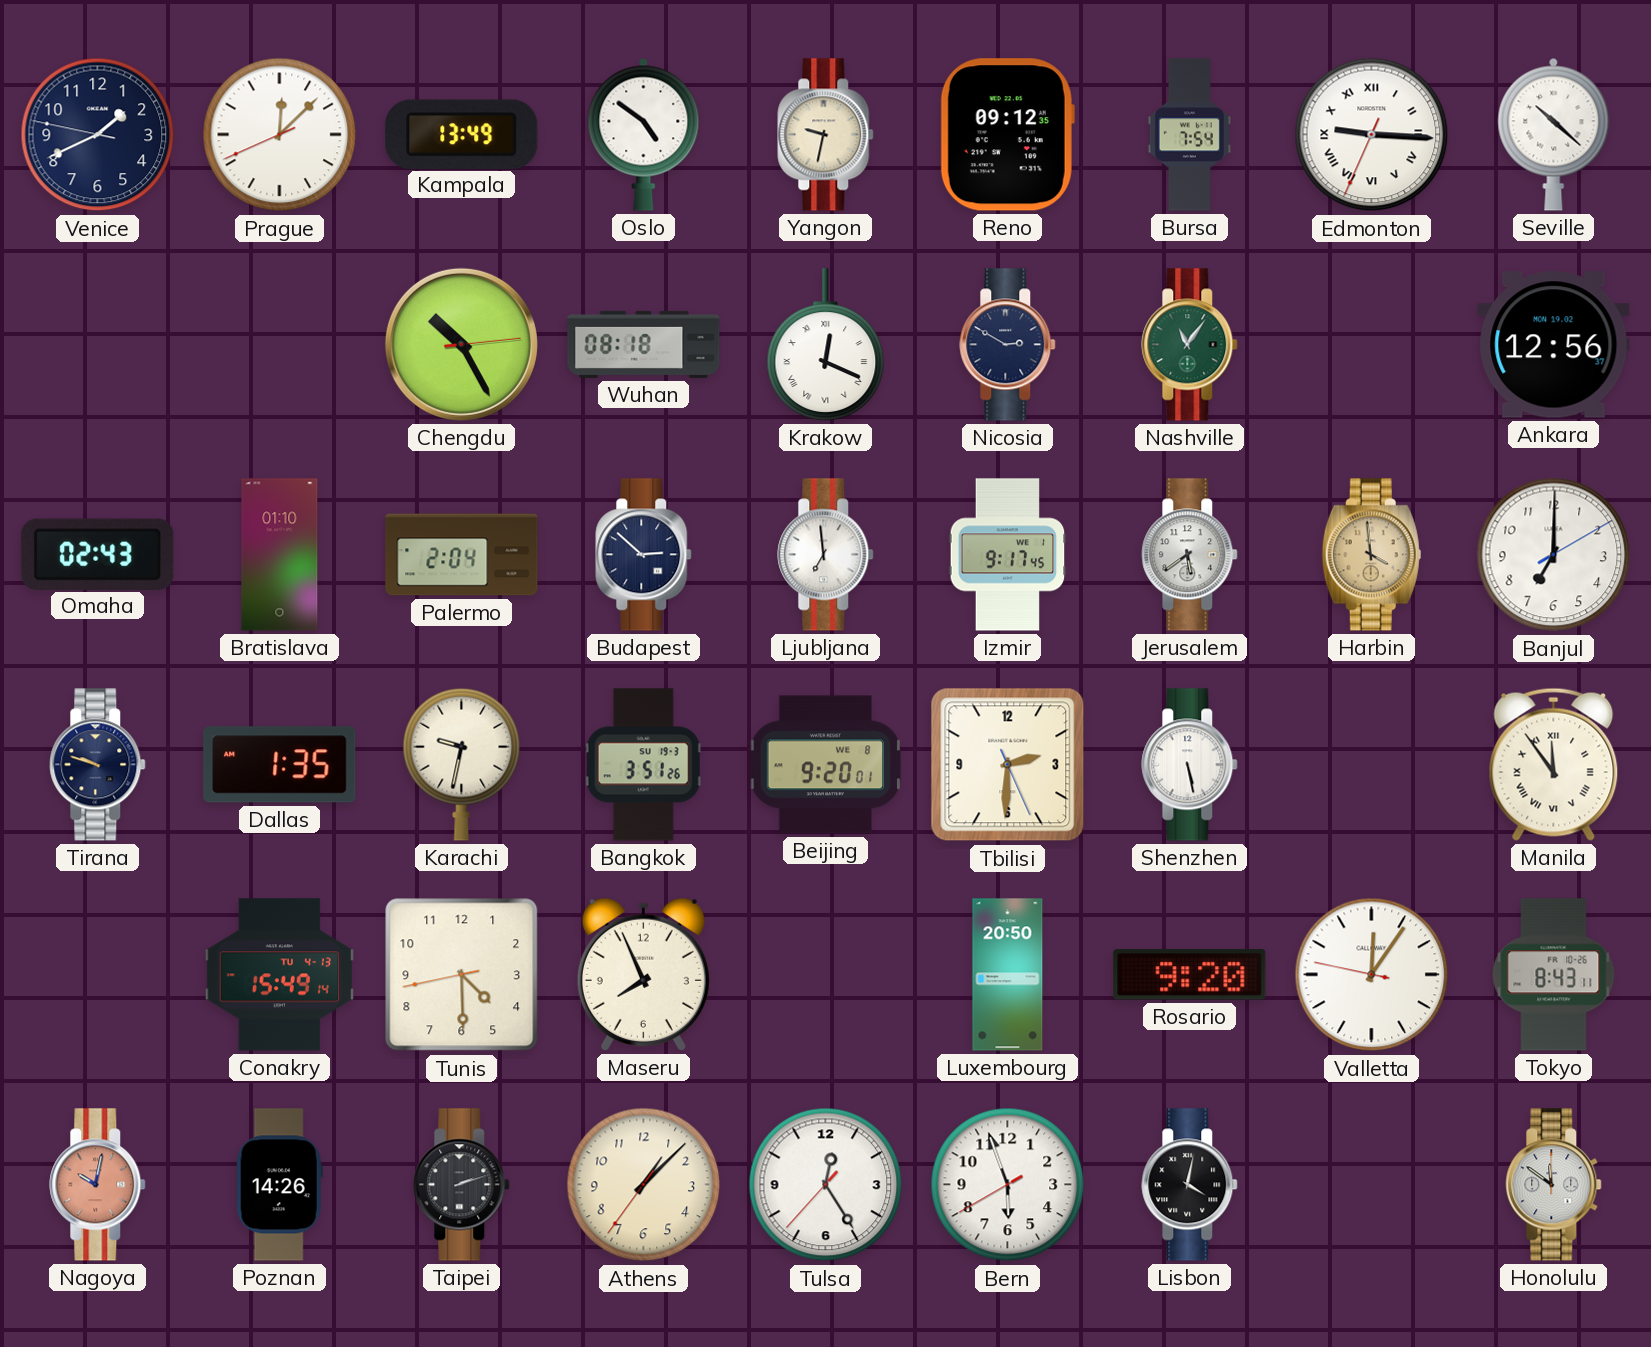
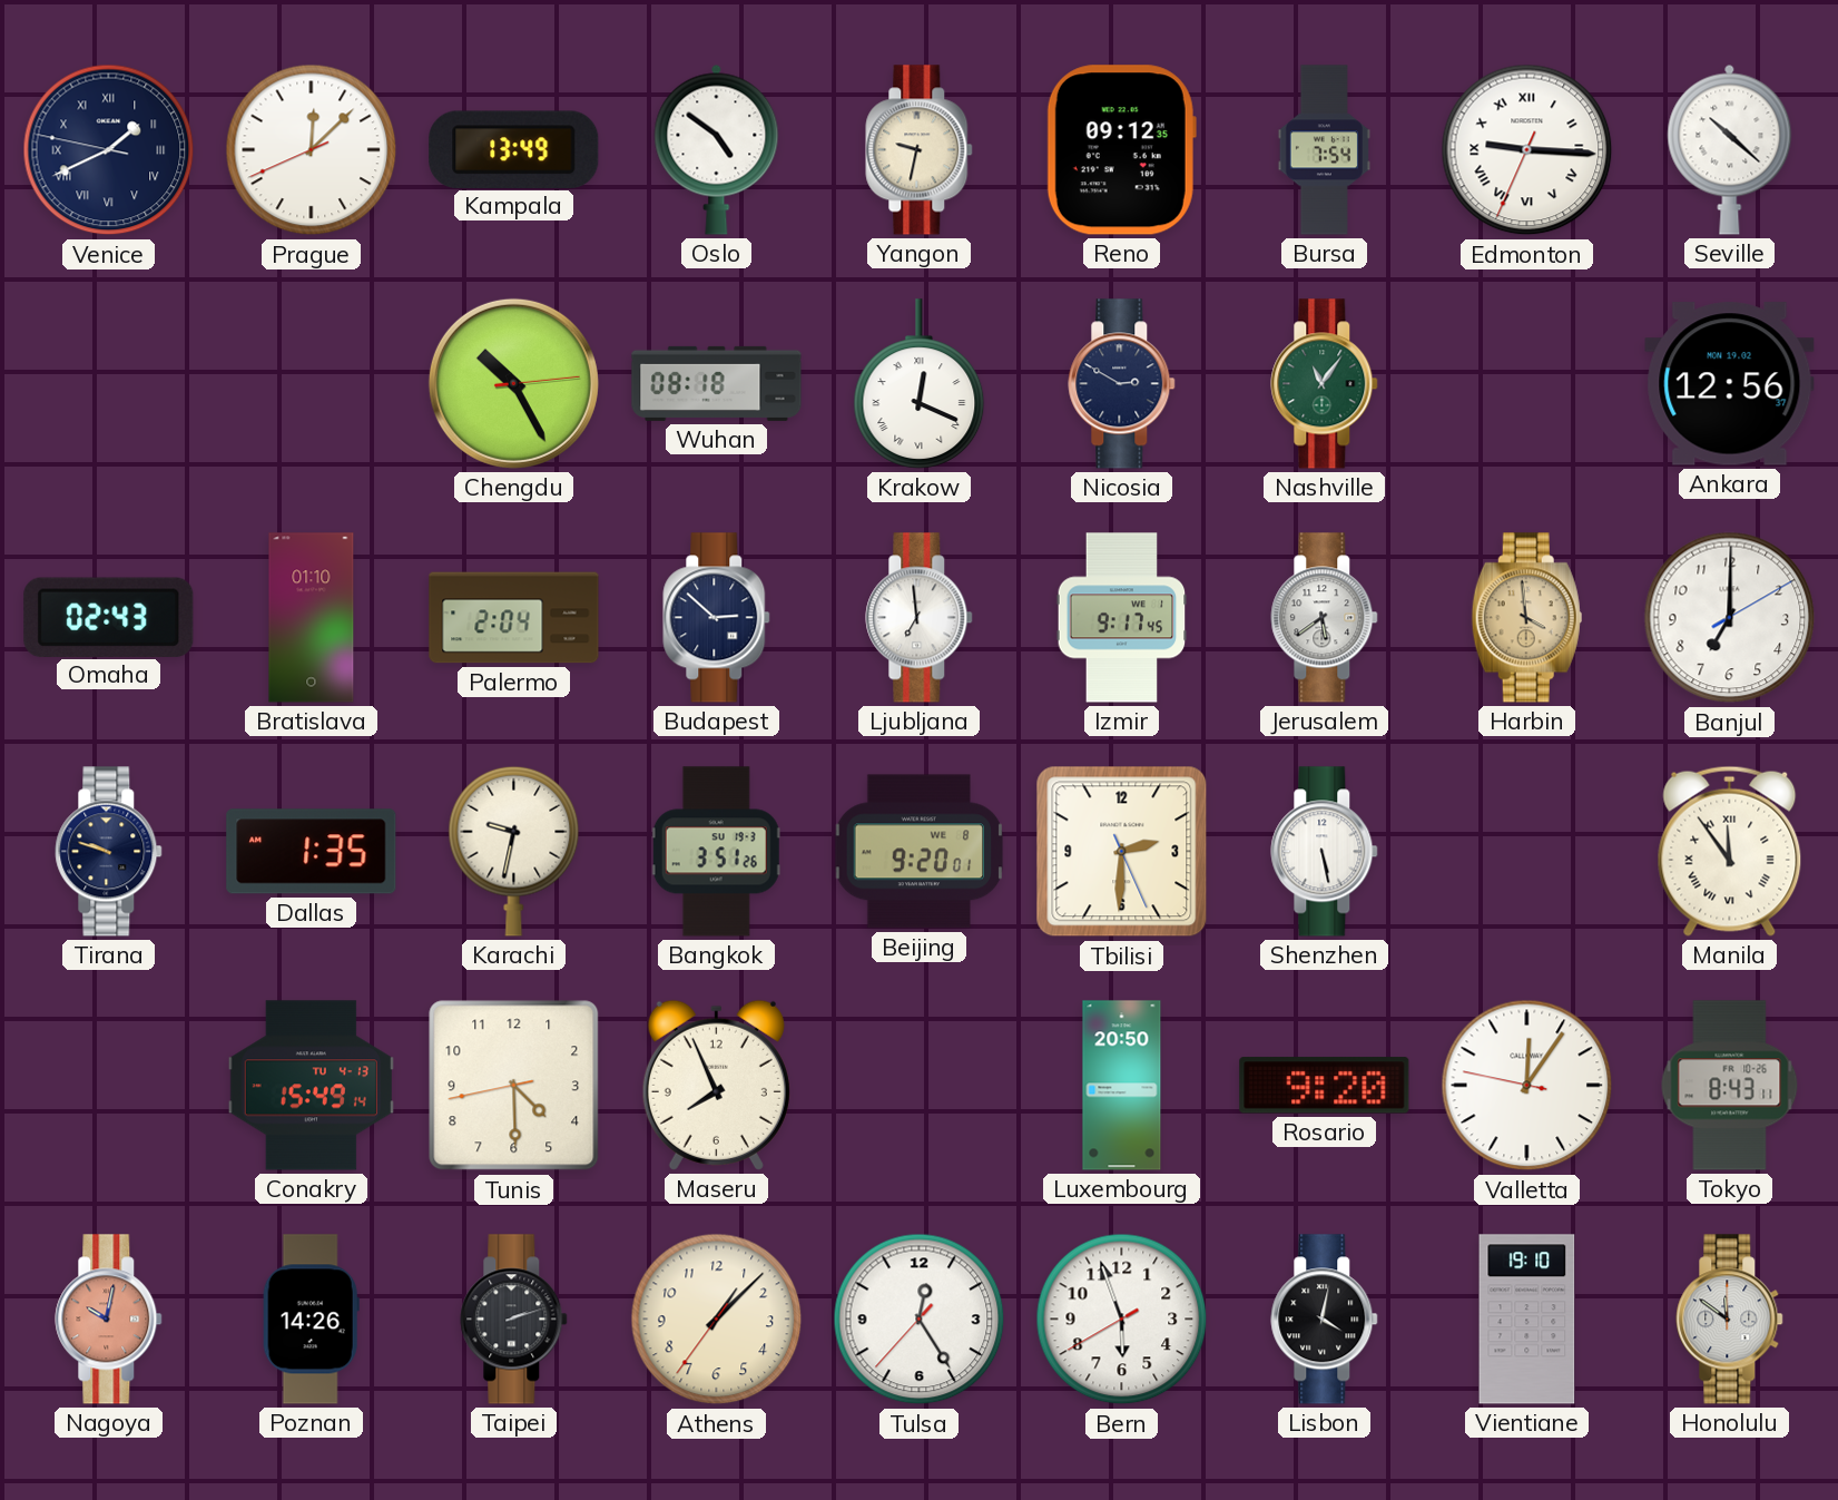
Venice numerals: Arabic -> Roman
Vientiane: none -> 19:10
